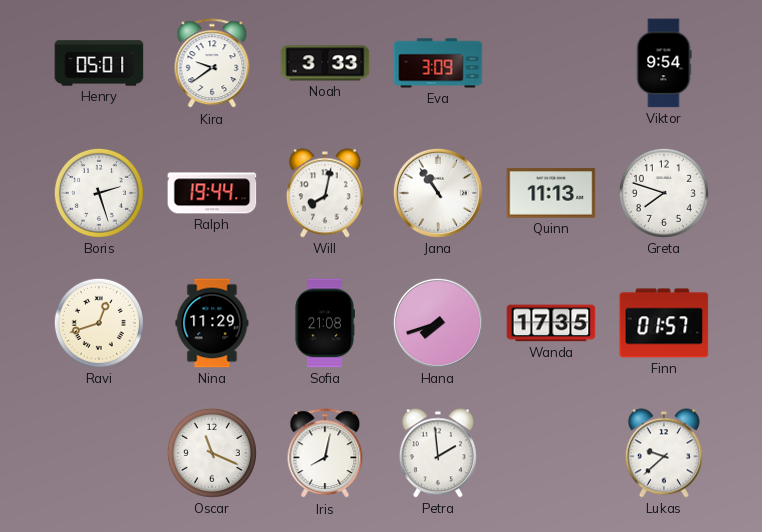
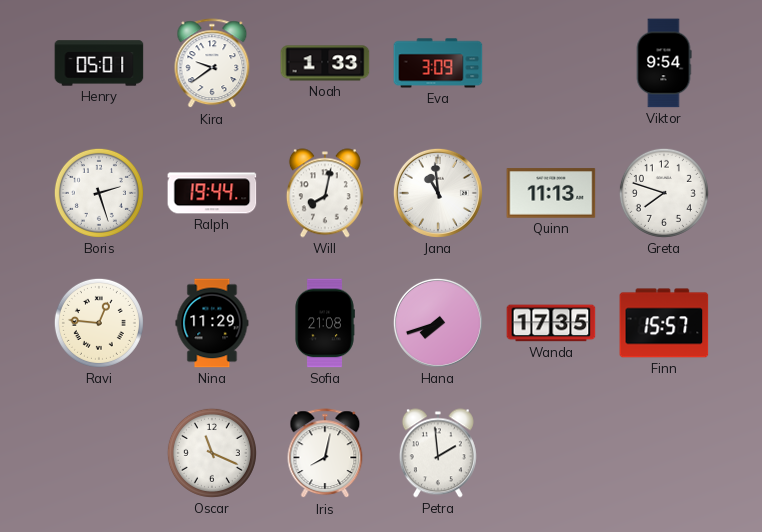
Noah: 3:33 -> 1:33
Jana: 10:54 -> 10:59
Ravi: 12:42 -> 12:46
Finn: 01:57 -> 15:57
Lukas: 9:38 -> none
